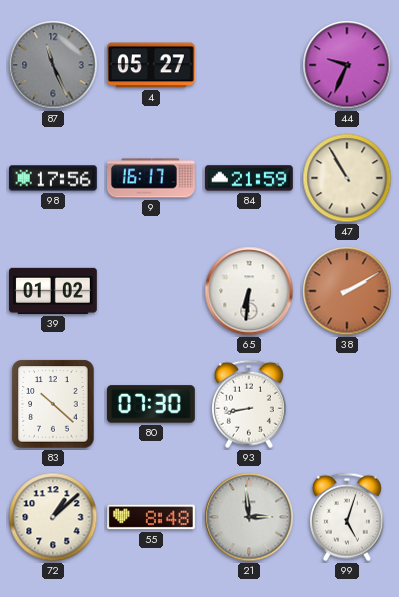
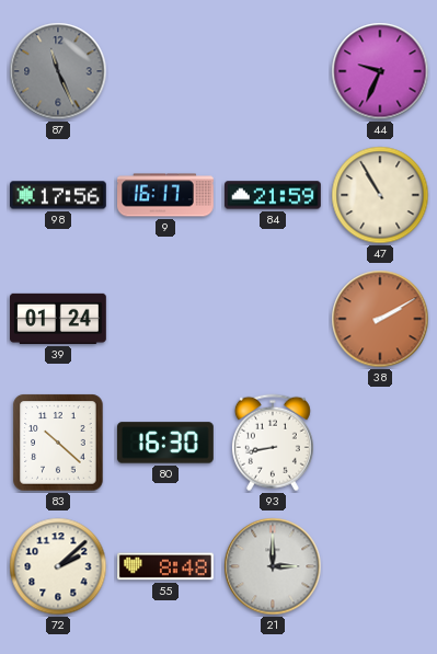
4: 05:27 -> none
39: 01:02 -> 01:24
65: 6:31 -> none
80: 07:30 -> 16:30
72: 1:08 -> 2:08
21: 2:59 -> 3:00
99: 5:03 -> none
